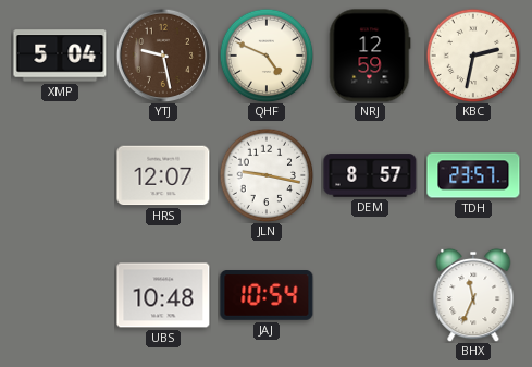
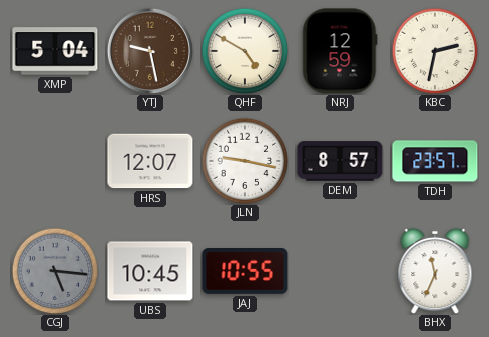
QHF: 4:49 -> 4:50
CGJ: none -> 5:16
UBS: 10:48 -> 10:45
JAJ: 10:54 -> 10:55
